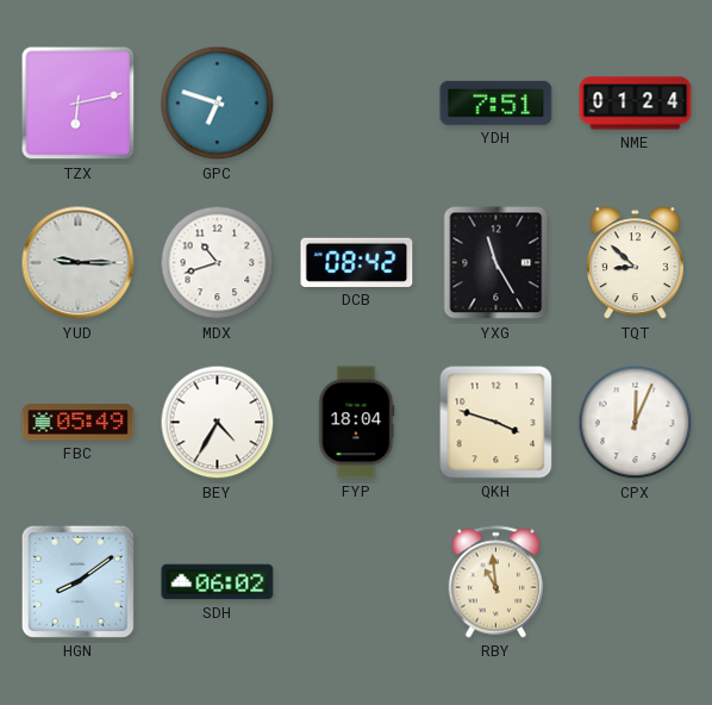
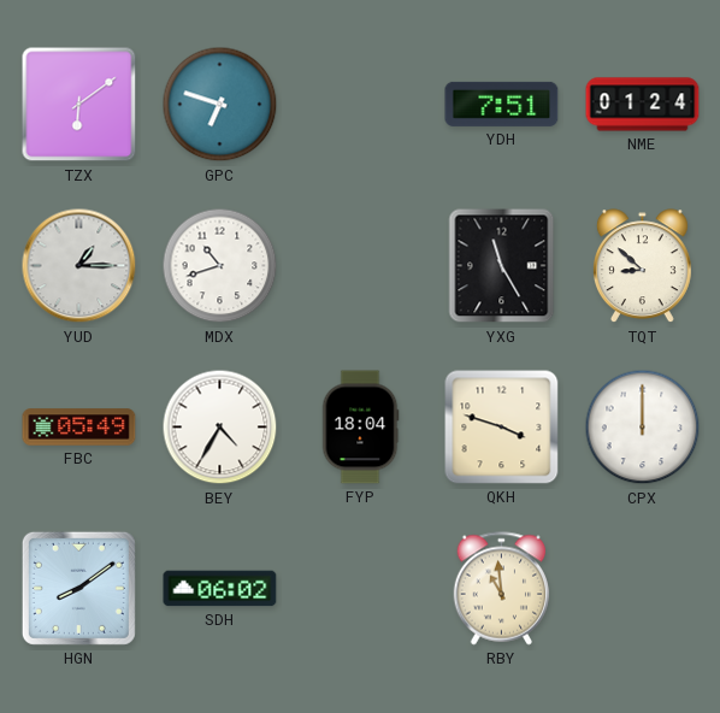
TZX: 6:13 -> 6:09
YUD: 9:15 -> 1:15
DCB: 08:42 -> none
CPX: 12:04 -> 12:00
